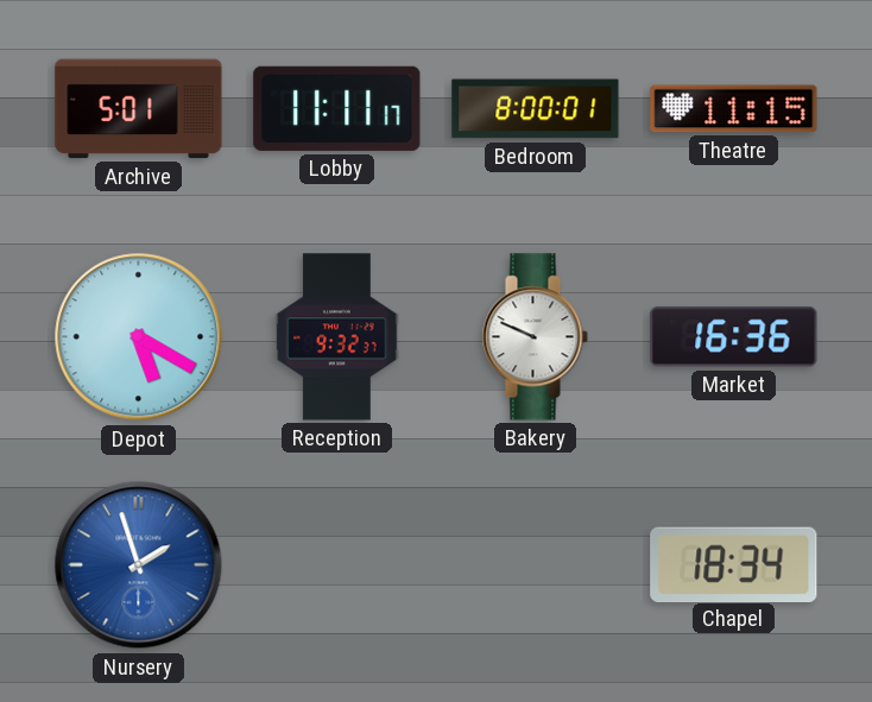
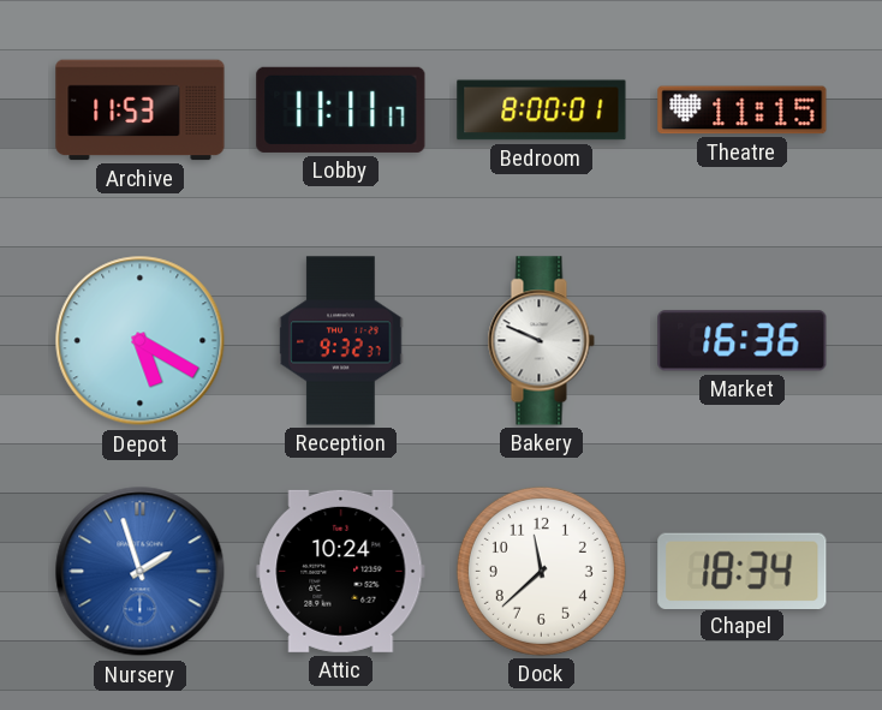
Archive: 5:01 -> 11:53
Attic: none -> 10:24
Dock: none -> 11:38
